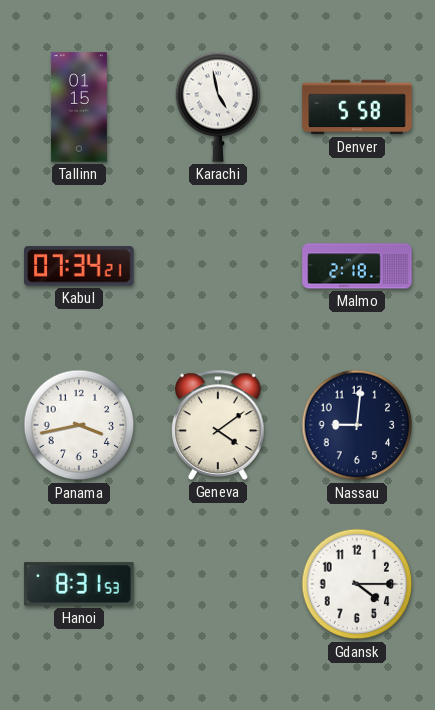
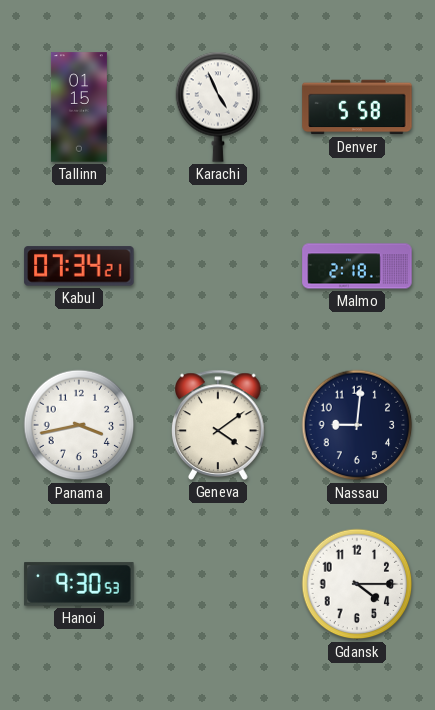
Karachi: 4:58 -> 4:56
Hanoi: 8:31 -> 9:30
